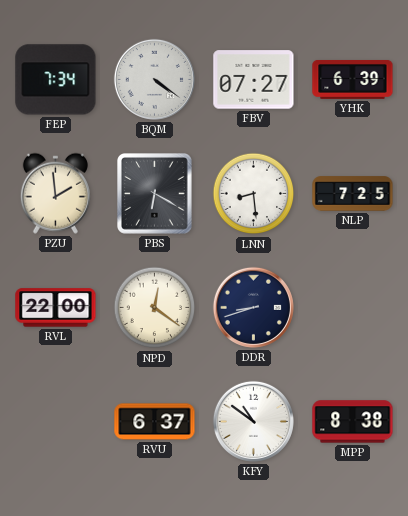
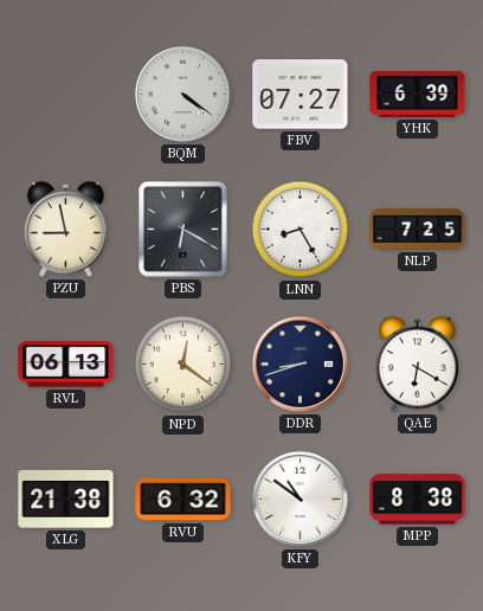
FEP: 7:34 -> none
PZU: 1:59 -> 8:58
LNN: 8:29 -> 8:25
RVL: 22:00 -> 06:13
QAE: none -> 6:20
XLG: none -> 21:38
RVU: 6:37 -> 6:32
